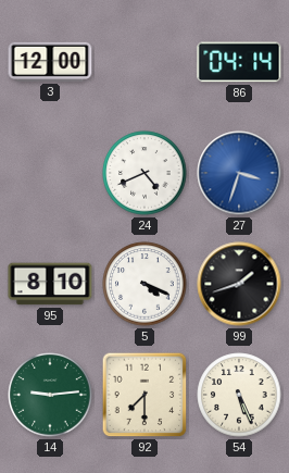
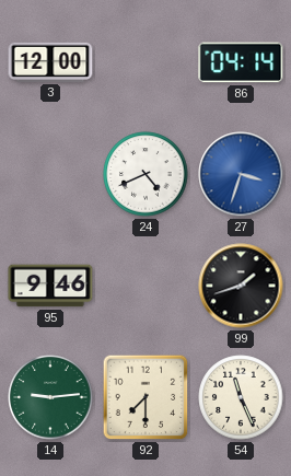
95: 8:10 -> 9:46
5: 4:19 -> none
54: 5:26 -> 11:26
